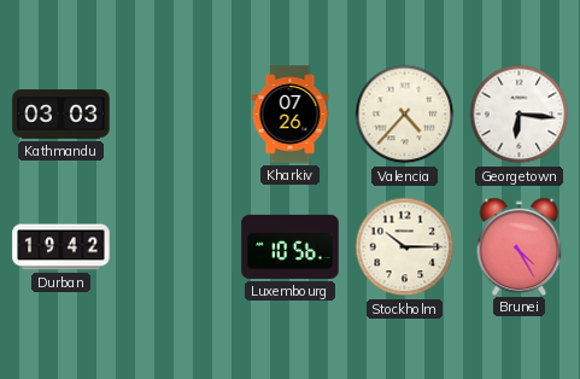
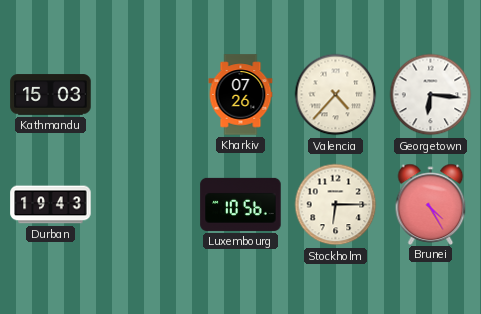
Kathmandu: 03:03 -> 15:03
Durban: 19:42 -> 19:43
Stockholm: 10:15 -> 6:15
